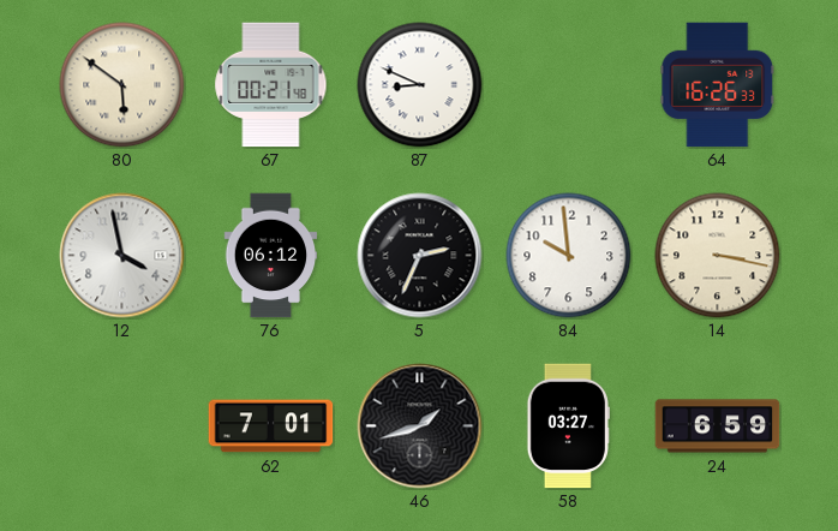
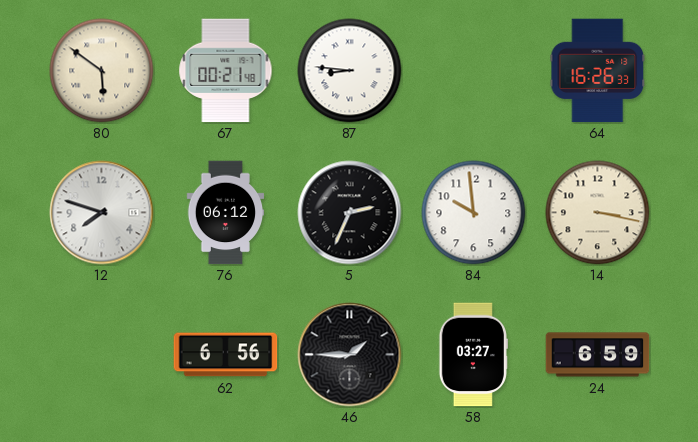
87: 8:49 -> 8:46
12: 3:58 -> 7:48
62: 7:01 -> 6:56
46: 1:42 -> 1:45
